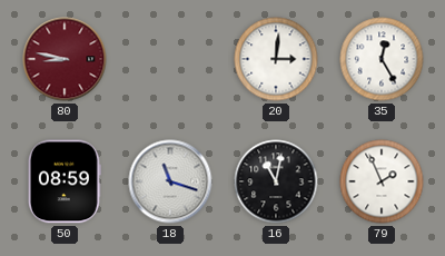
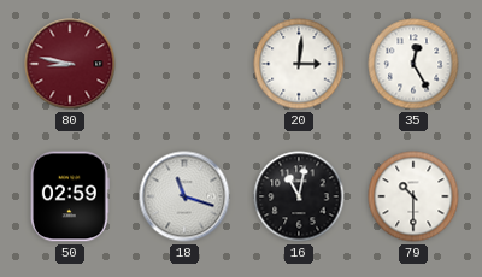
50: 08:59 -> 02:59
79: 1:56 -> 10:30
